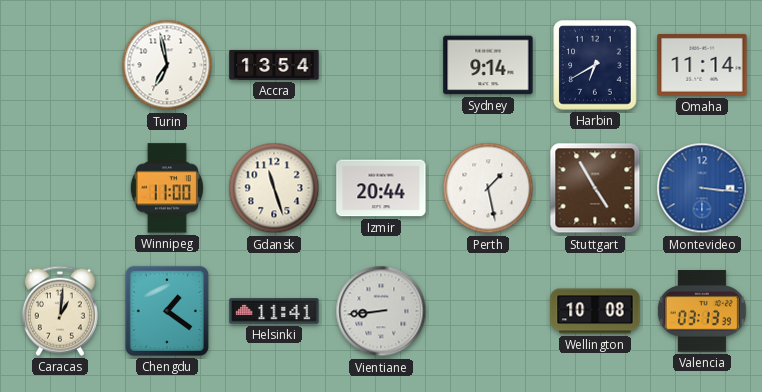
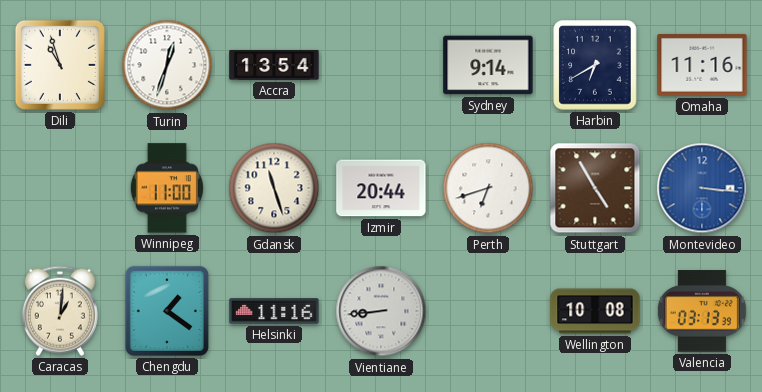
Dili: none -> 10:57
Turin: 6:58 -> 12:33
Omaha: 11:14 -> 11:16
Perth: 1:28 -> 6:42
Helsinki: 11:41 -> 11:16
